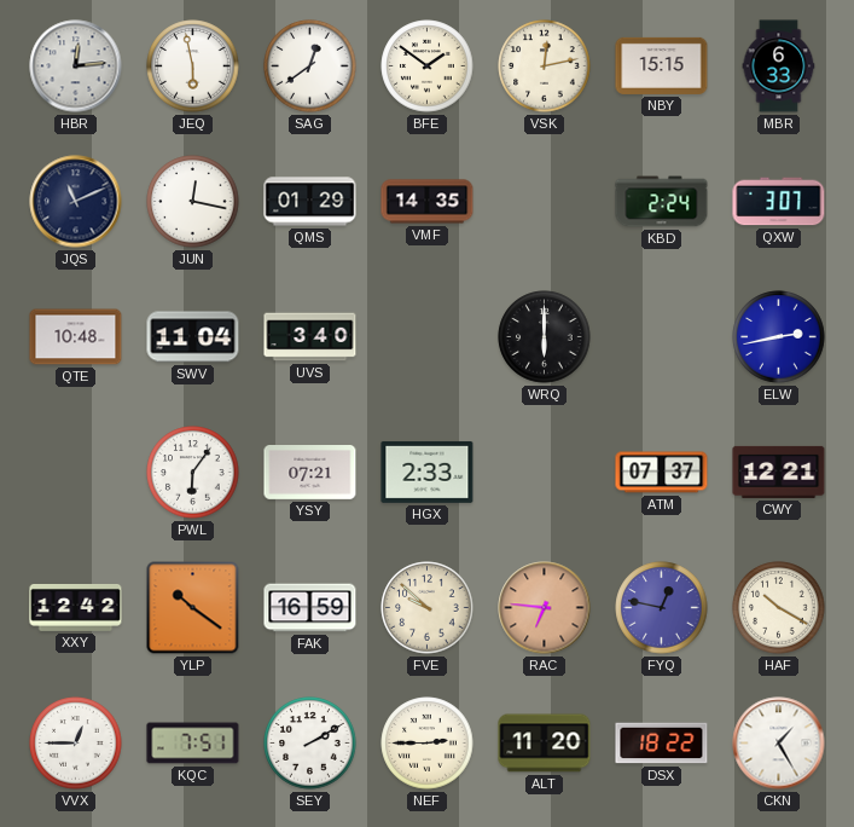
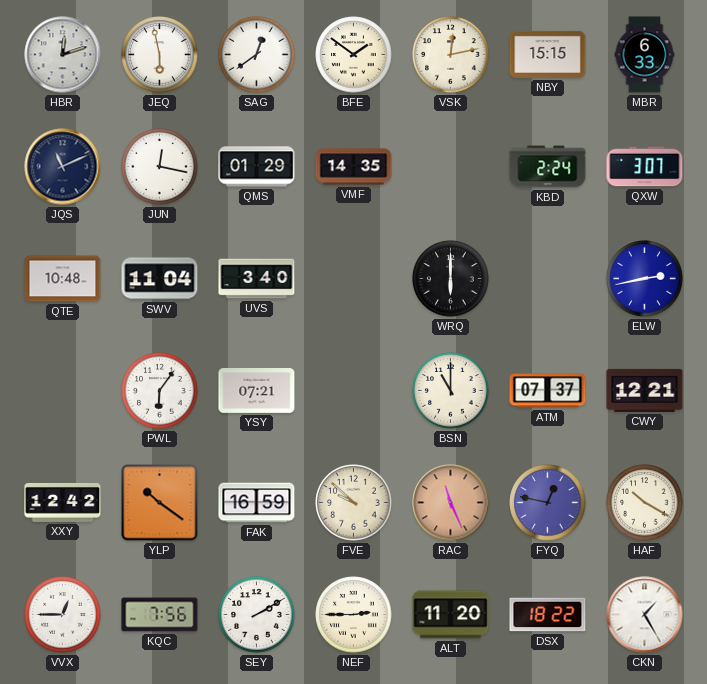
HBR: 12:14 -> 12:12
HGX: 2:33 -> none
BSN: none -> 11:00
RAC: 6:46 -> 11:26
KQC: 7:51 -> 7:56
